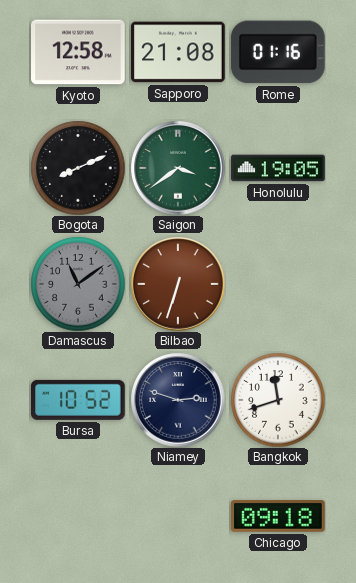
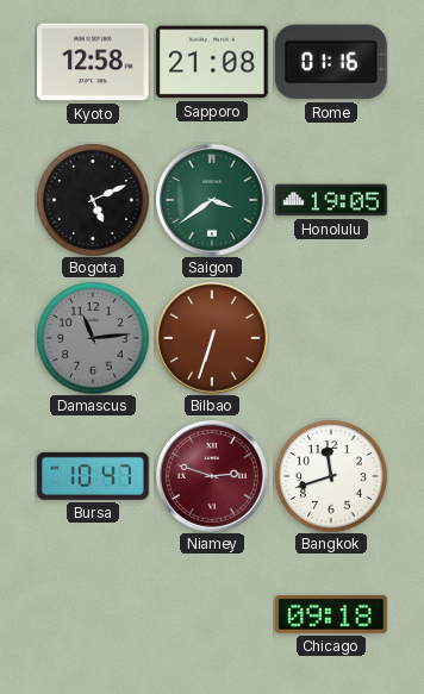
Bogota: 8:11 -> 5:11
Damascus: 11:09 -> 11:14
Bursa: 10:52 -> 10:47
Niamey dial: navy -> burgundy
